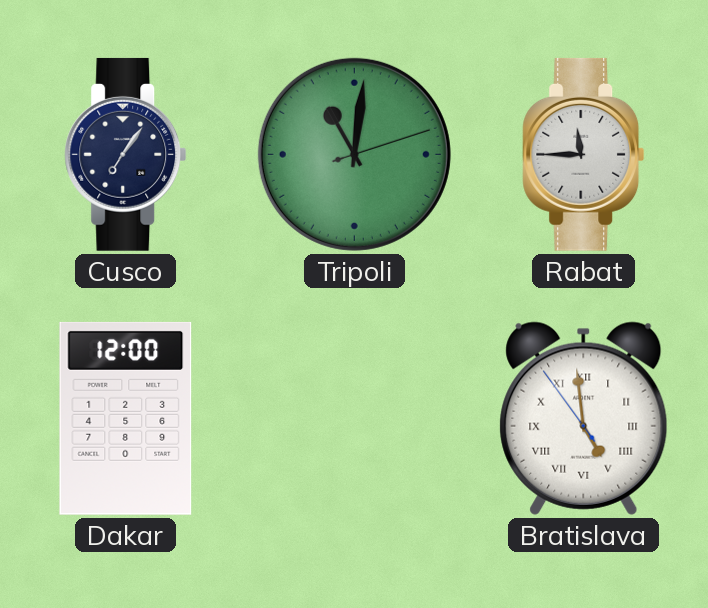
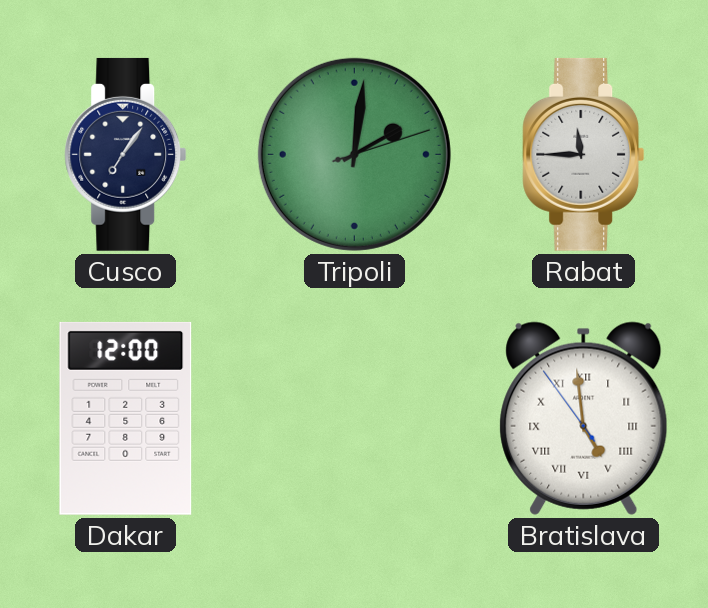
Tripoli: 11:01 -> 2:01
